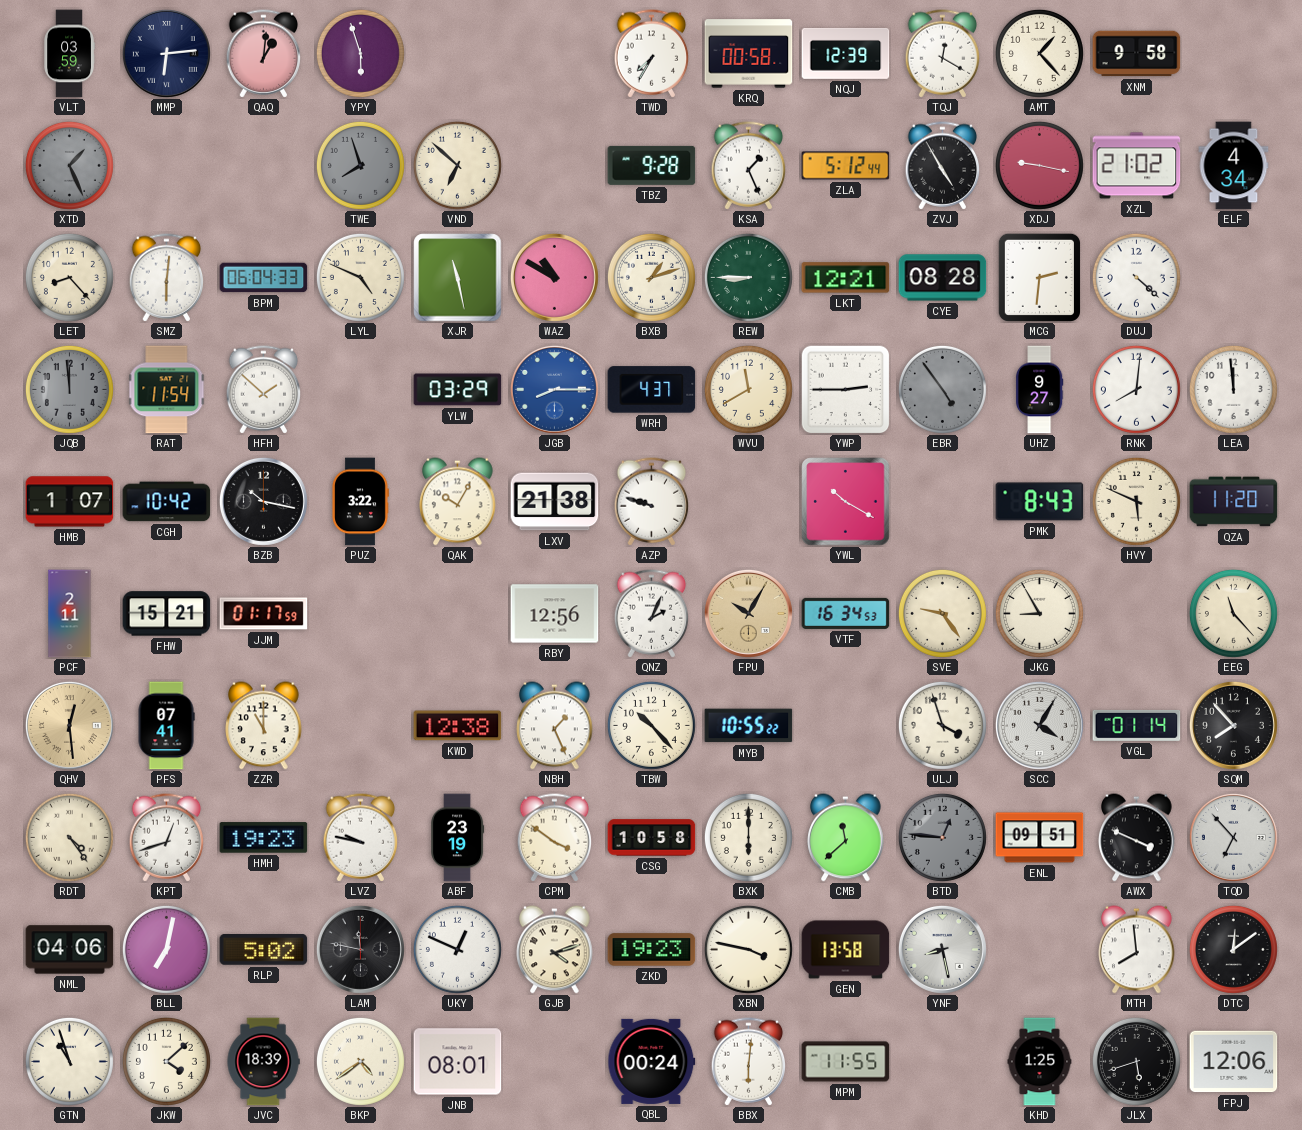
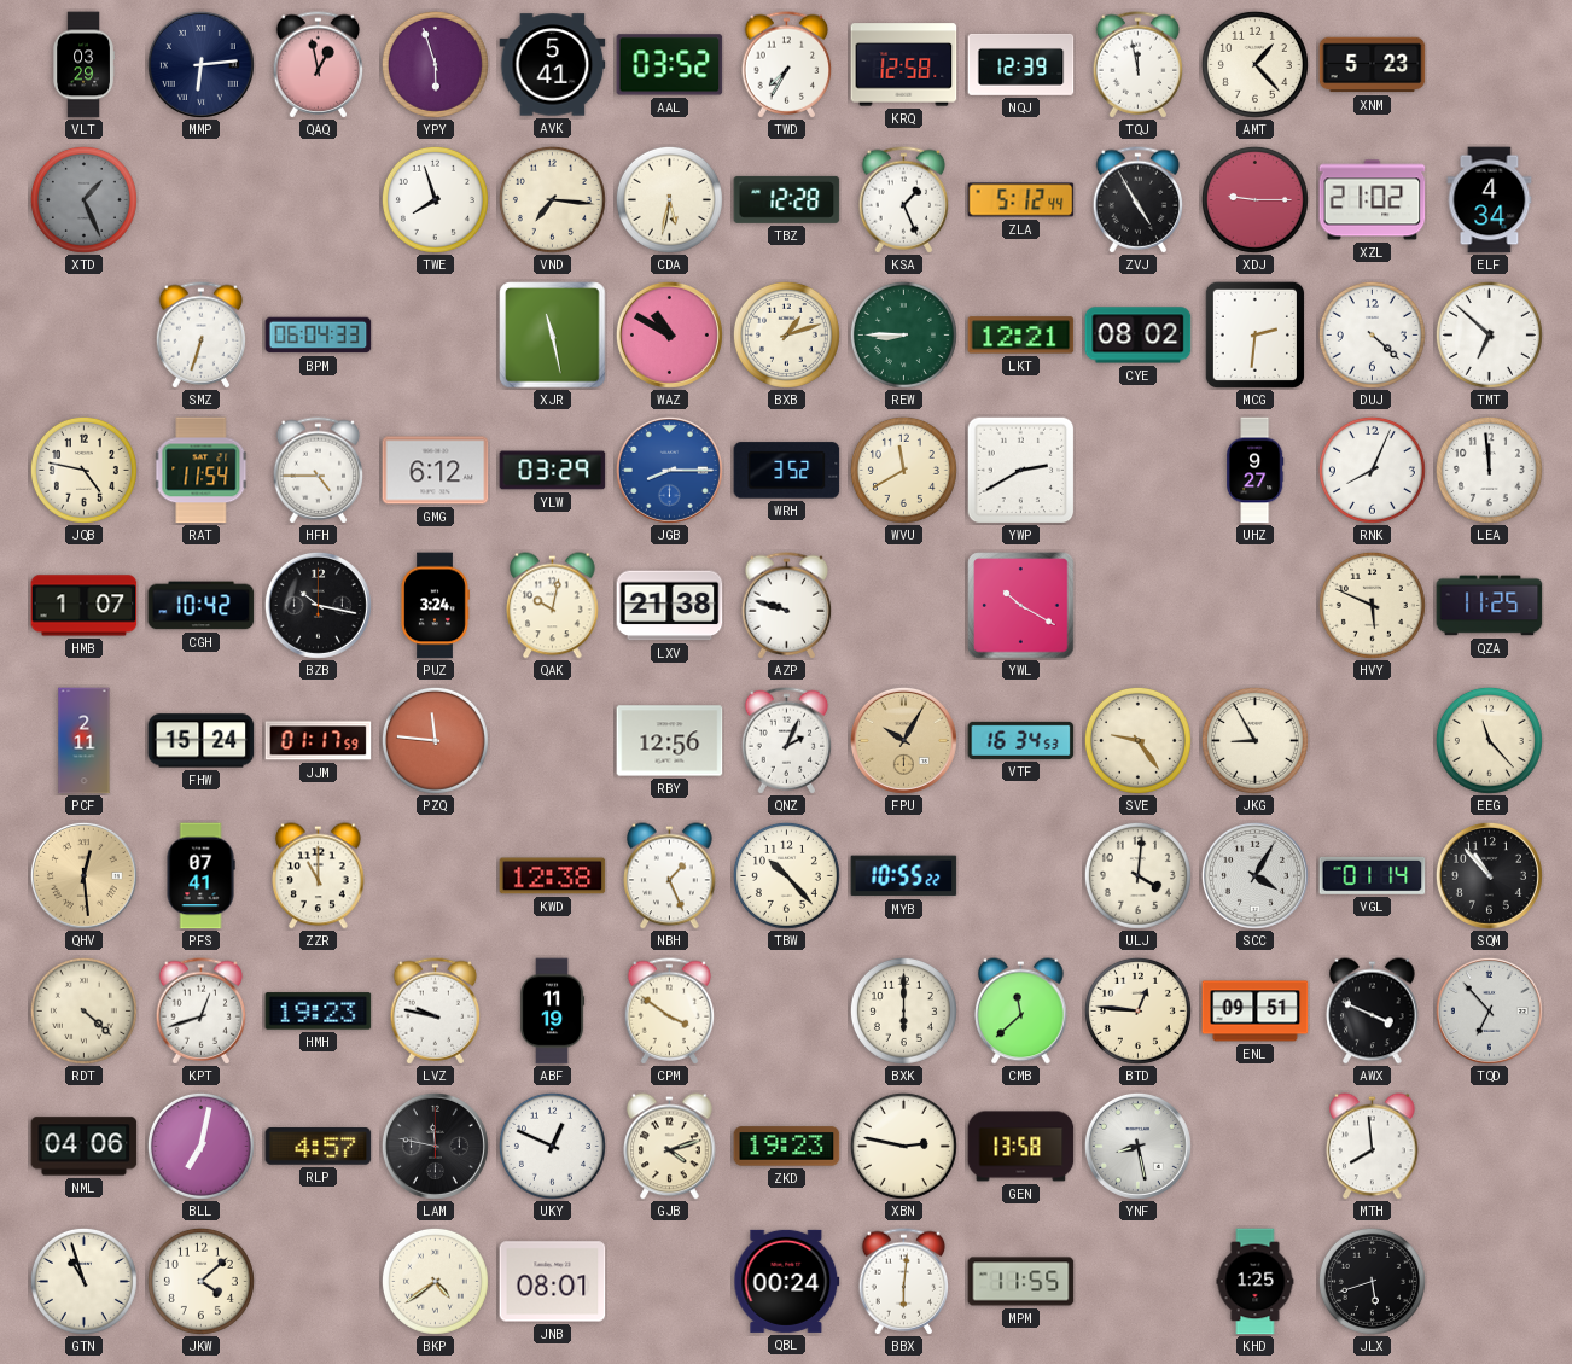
VLT: 03:59 -> 03:29
QAQ: 1:01 -> 12:58
AVK: none -> 5:41
AAL: none -> 03:52
KRQ: 00:58 -> 12:58
TQJ: 12:20 -> 11:58
XNM: 9:58 -> 5:23
TWE dial: grey -> white
VND: 6:52 -> 7:16
CDA: none -> 5:32
TBZ: 9:28 -> 12:28
XDJ: 9:17 -> 9:15
LET: 8:23 -> none
SMZ: 6:01 -> 6:33
LYL: 4:49 -> none
CYE: 08:28 -> 08:02
TMT: none -> 6:52
JQB: 11:59 -> 4:47
JQB dial: grey -> cream
HFH: 1:52 -> 4:45
GMG: none -> 6:12
WRH: 4:37 -> 3:52
YWP: 2:45 -> 2:40
EBR: 4:54 -> none
RNK: 8:01 -> 8:04
PUZ: 3:22 -> 3:24
QAK: 10:05 -> 10:02
PMK: 8:43 -> none
QZA: 11:20 -> 11:25
FHW: 15:21 -> 15:24
PZQ: none -> 11:46
ULJ: 3:57 -> 4:01
SQM: 7:53 -> 10:53
RDT: 4:24 -> 4:22
ABF: 23:19 -> 11:19
CSG: 10:58 -> none
BTD dial: grey -> cream
RLP: 5:02 -> 4:57
XBN: 3:47 -> 2:47
DTC: 12:09 -> none
JVC: 18:39 -> none
FPJ: 12:06 -> none
